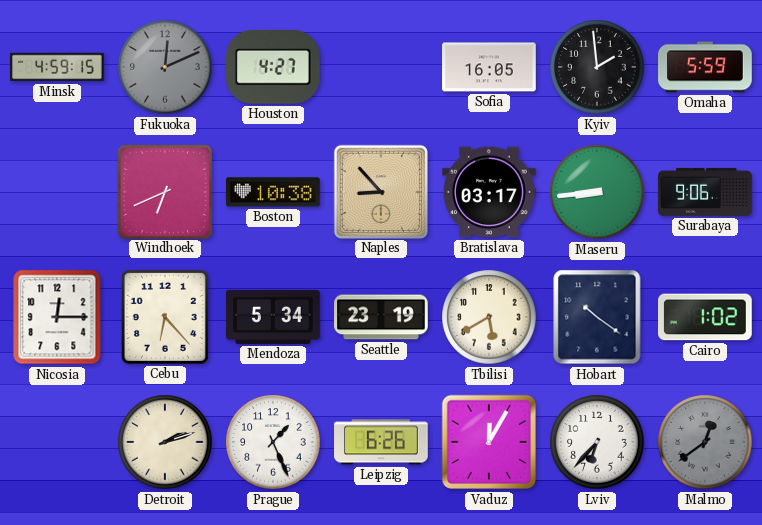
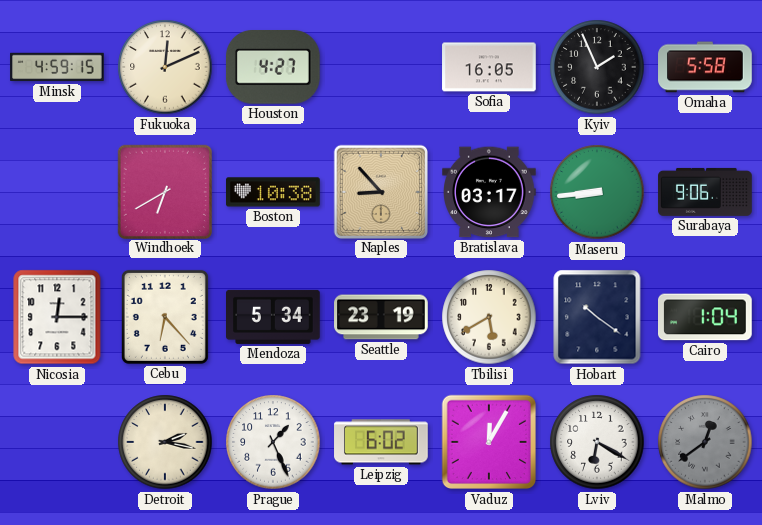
Fukuoka dial: grey -> cream
Kyiv: 1:59 -> 1:56
Omaha: 5:59 -> 5:58
Windhoek: 6:41 -> 6:40
Cairo: 1:02 -> 1:04
Detroit: 2:12 -> 2:17
Leipzig: 6:26 -> 6:02
Lviv: 6:37 -> 6:20
